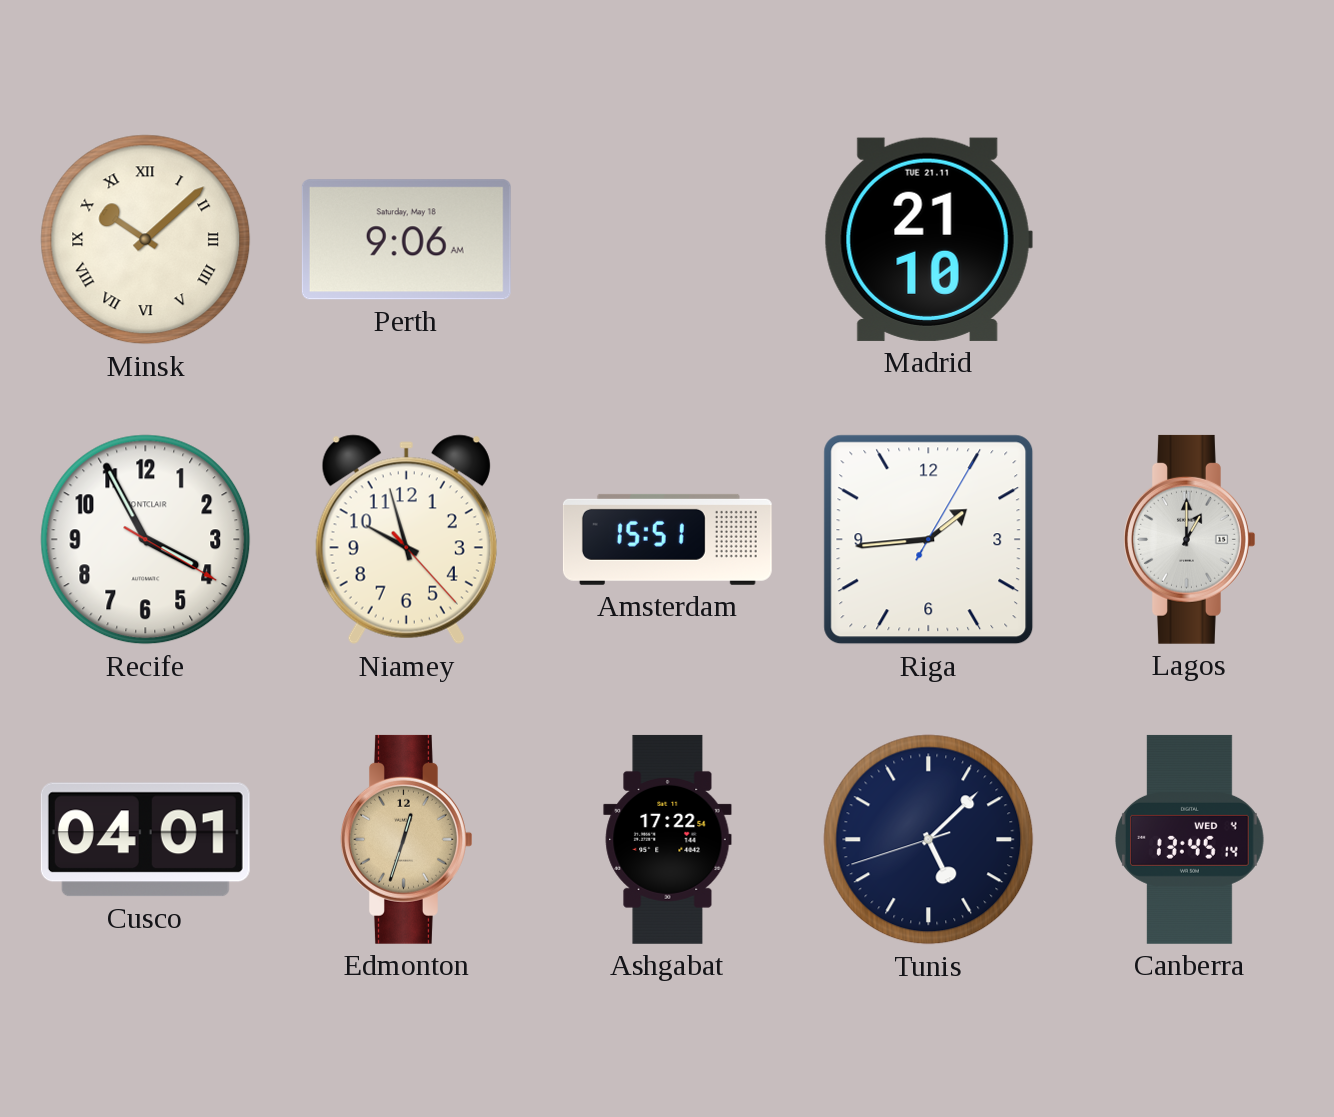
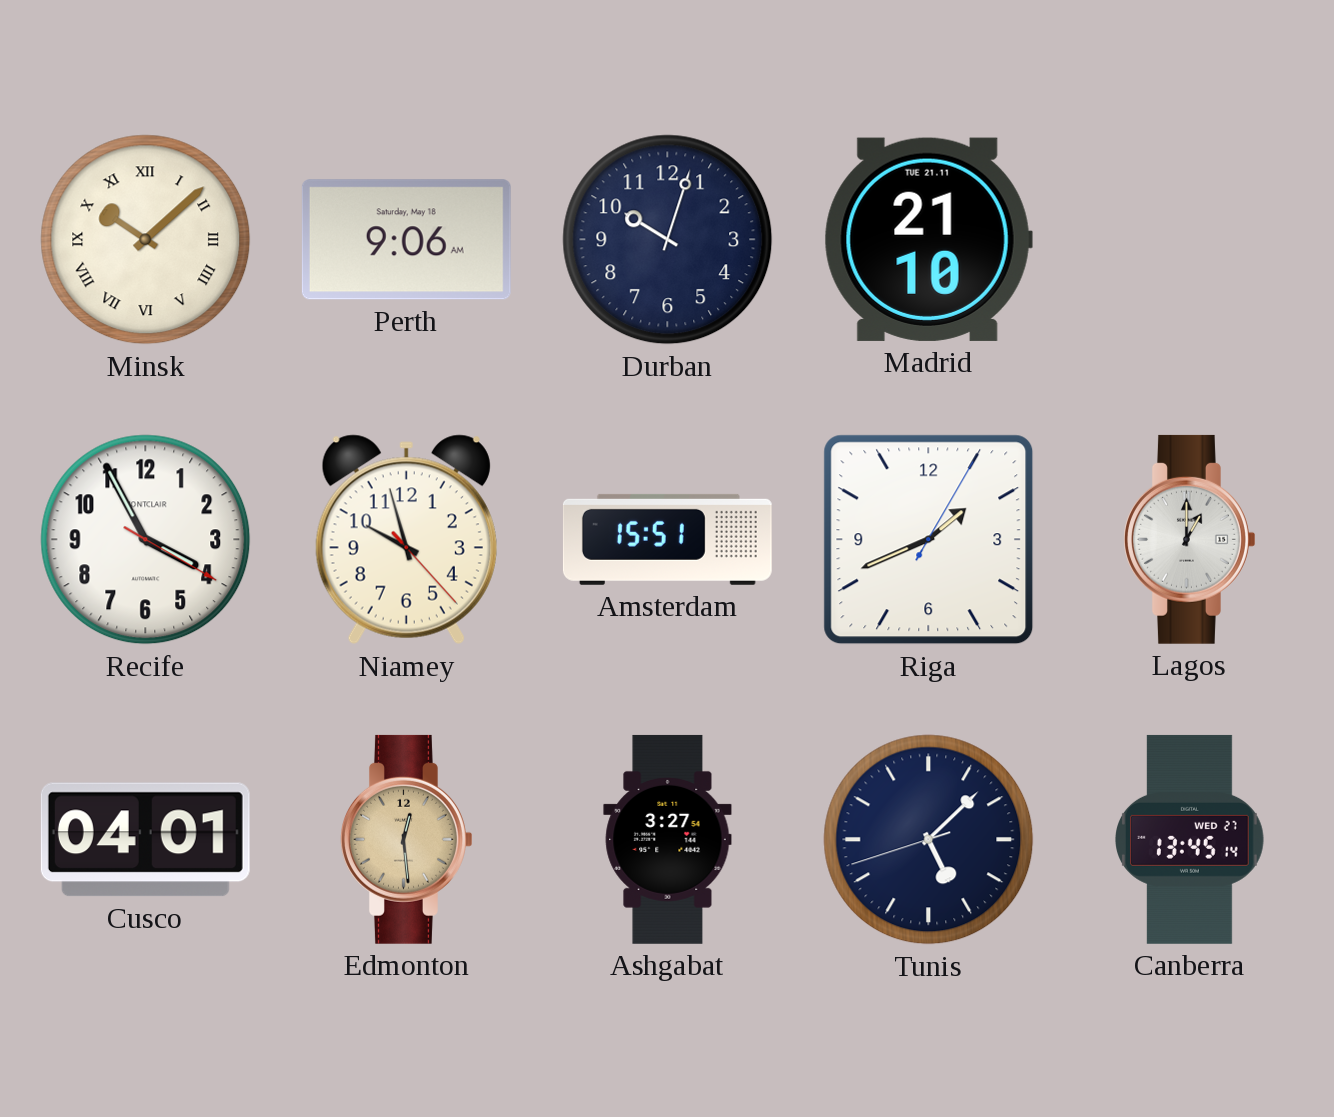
Durban: none -> 10:03
Riga: 1:44 -> 1:41
Edmonton: 12:33 -> 12:29
Ashgabat: 17:22 -> 3:27
Canberra date: WED 4 -> WED 27
